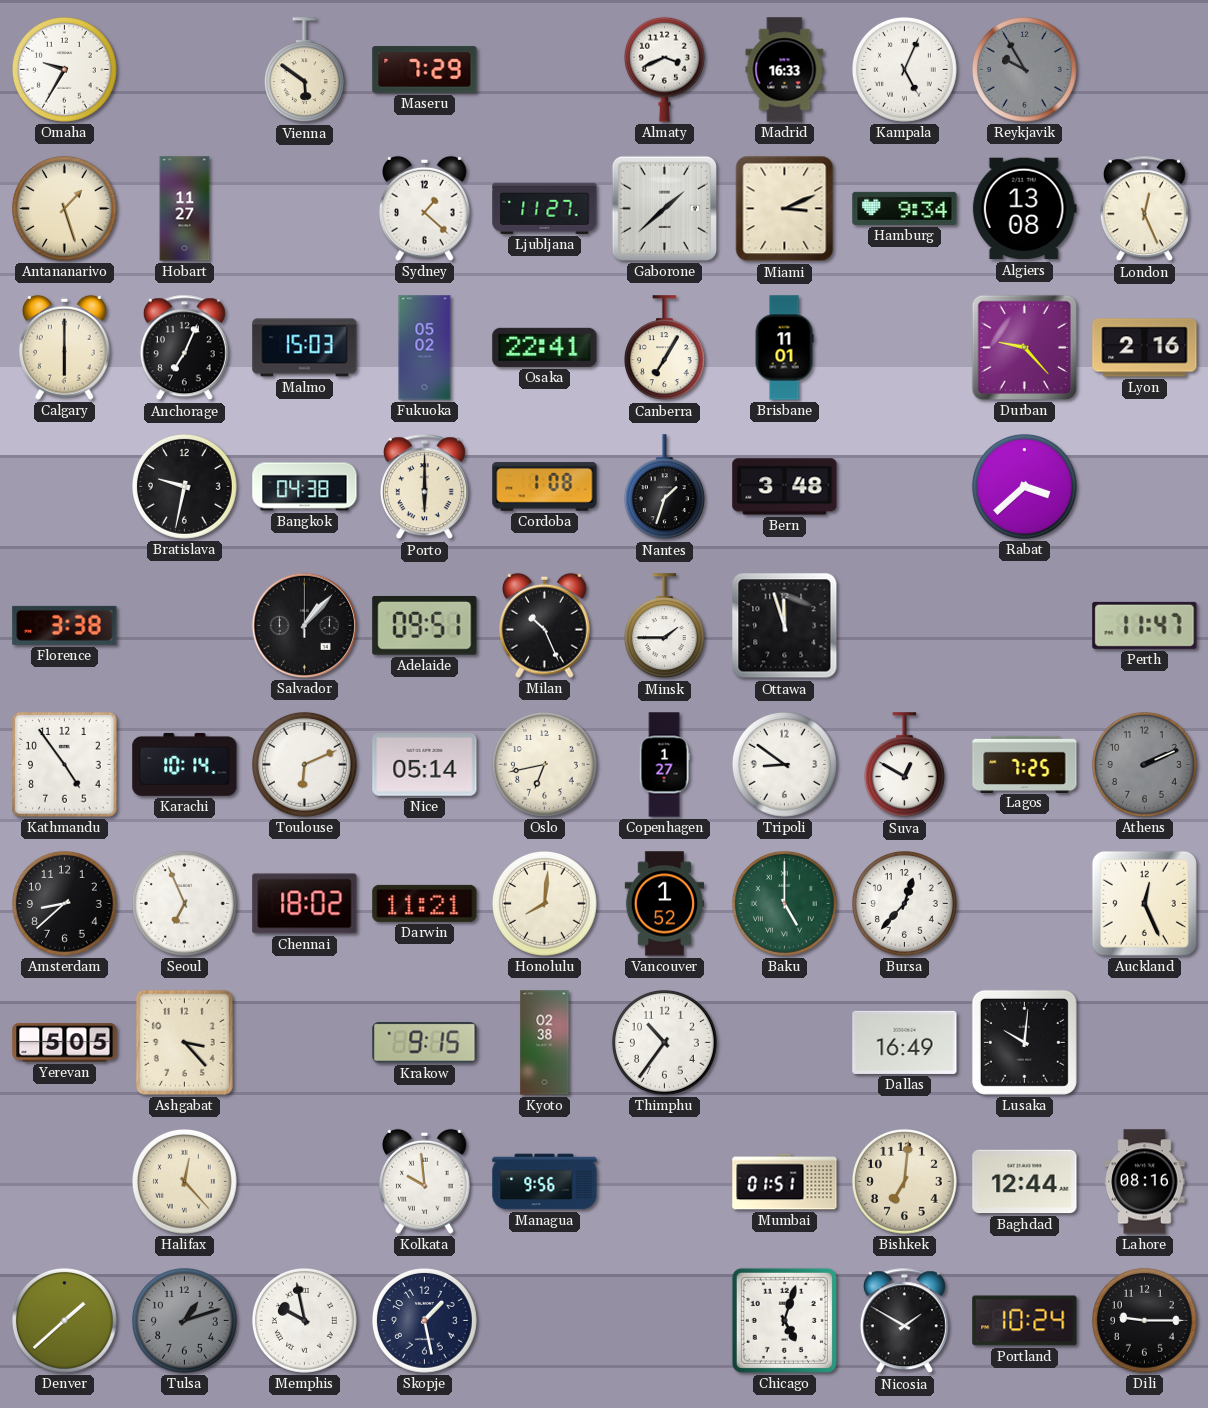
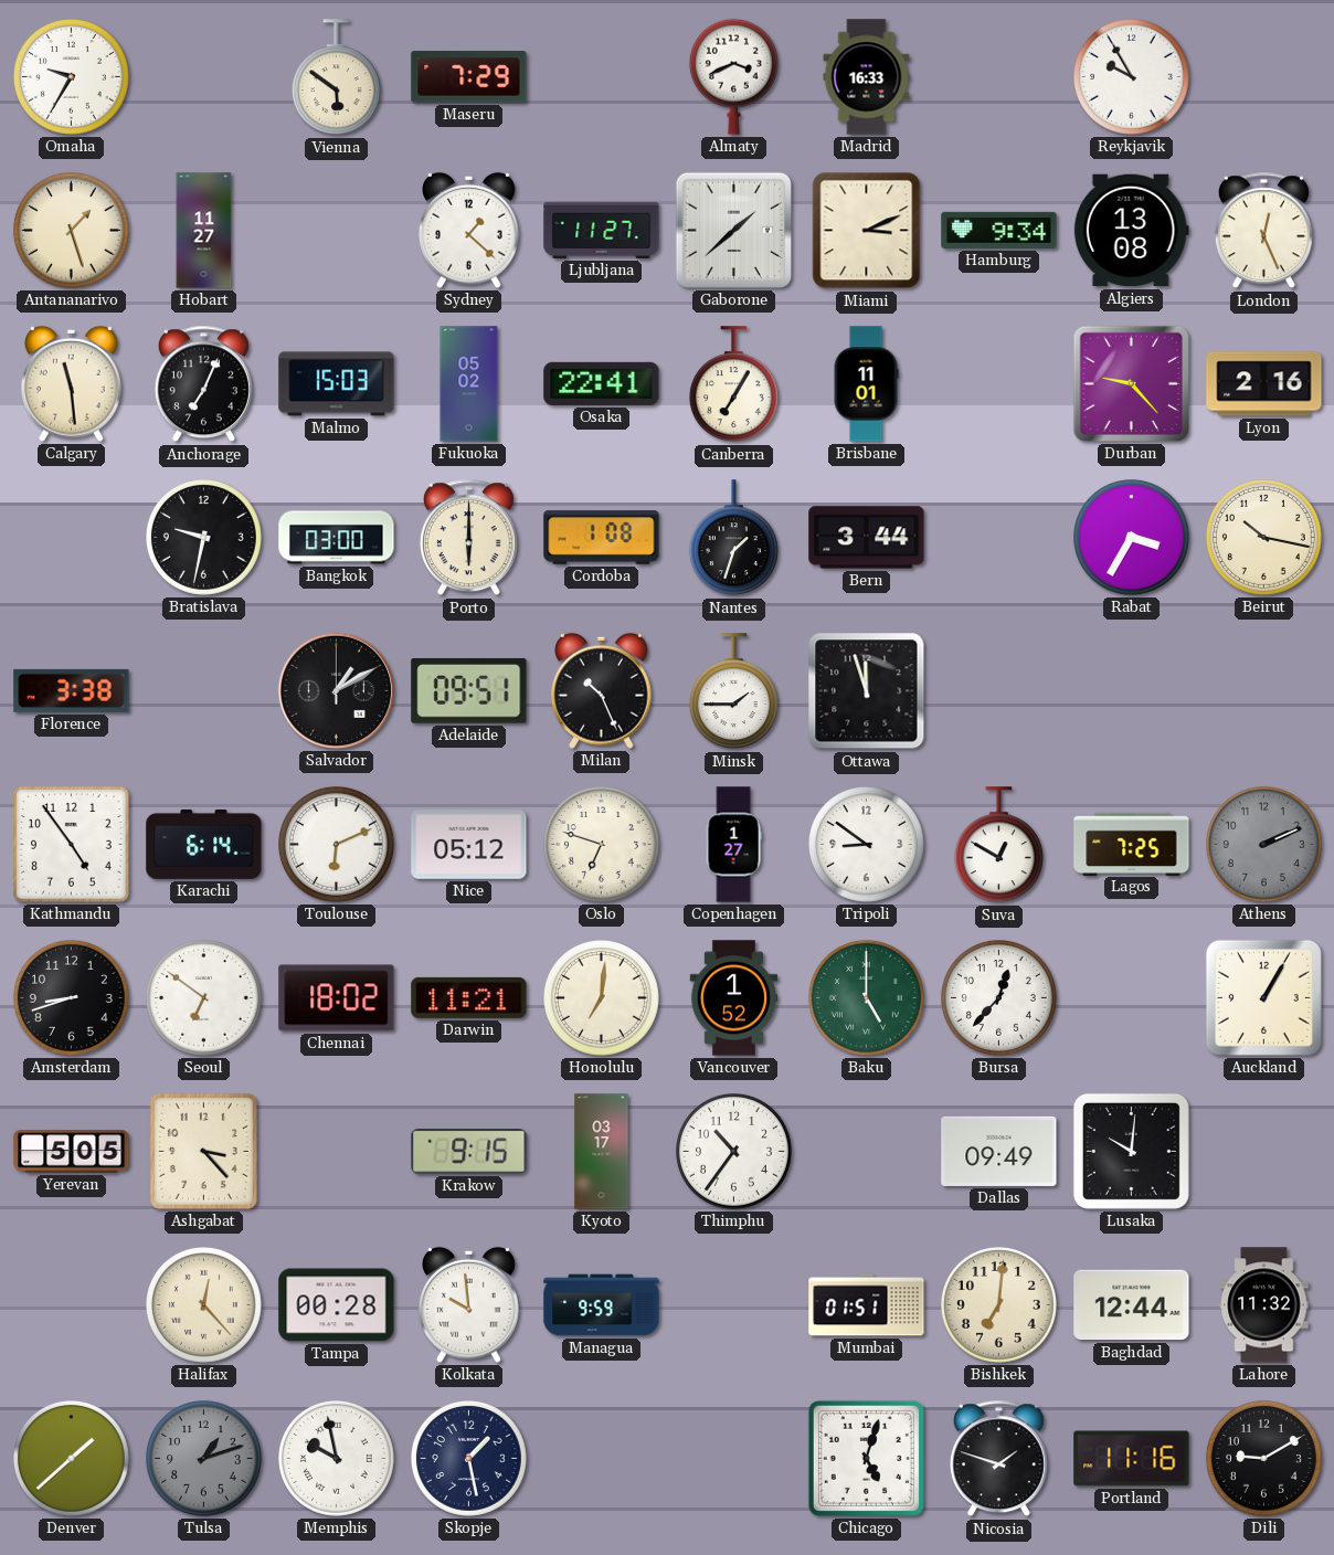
Kampala: 5:04 -> none
Reykjavik dial: grey -> white
Calgary: 6:00 -> 11:29
Bangkok: 04:38 -> 03:00
Bern: 3:48 -> 3:44
Rabat: 3:38 -> 3:35
Beirut: none -> 10:17
Salvador: 1:07 -> 1:10
Perth: 11:47 -> none
Karachi: 10:14 -> 6:14
Nice: 05:14 -> 05:12
Oslo: 6:43 -> 6:48
Amsterdam: 8:38 -> 8:42
Seoul: 6:56 -> 6:51
Honolulu: 8:01 -> 7:01
Auckland: 12:26 -> 1:05
Kyoto: 02:38 -> 03:17
Dallas: 16:49 -> 09:49
Tampa: none -> 00:28
Managua: 9:56 -> 9:59
Lahore: 08:16 -> 11:32
Nicosia: 1:50 -> 1:48
Portland: 10:24 -> 11:16
Dili: 9:15 -> 9:10
